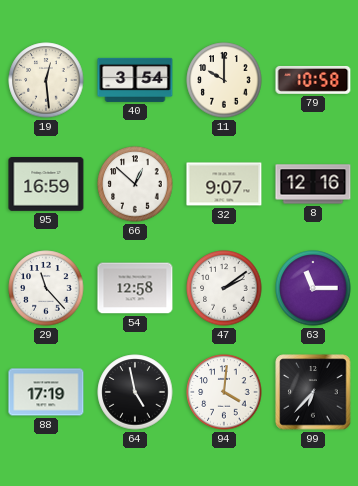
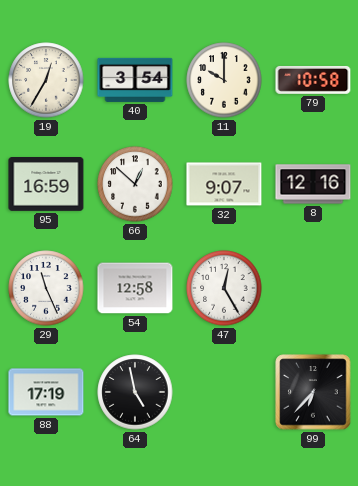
19: 12:29 -> 12:35
29: 11:23 -> 11:26
47: 2:09 -> 12:25
63: 11:15 -> none
94: 4:01 -> none
